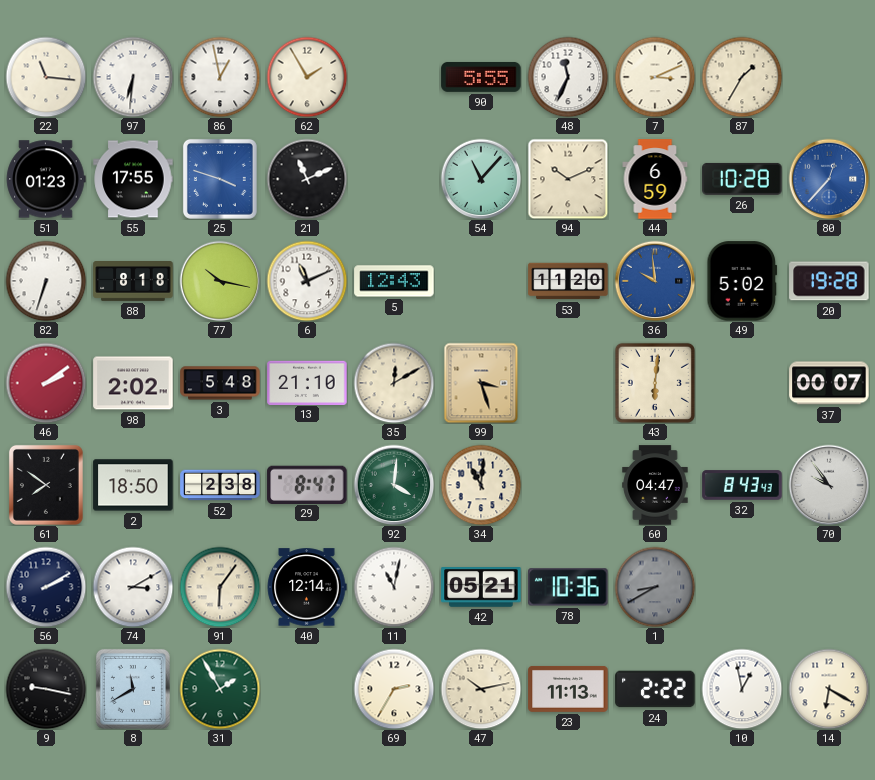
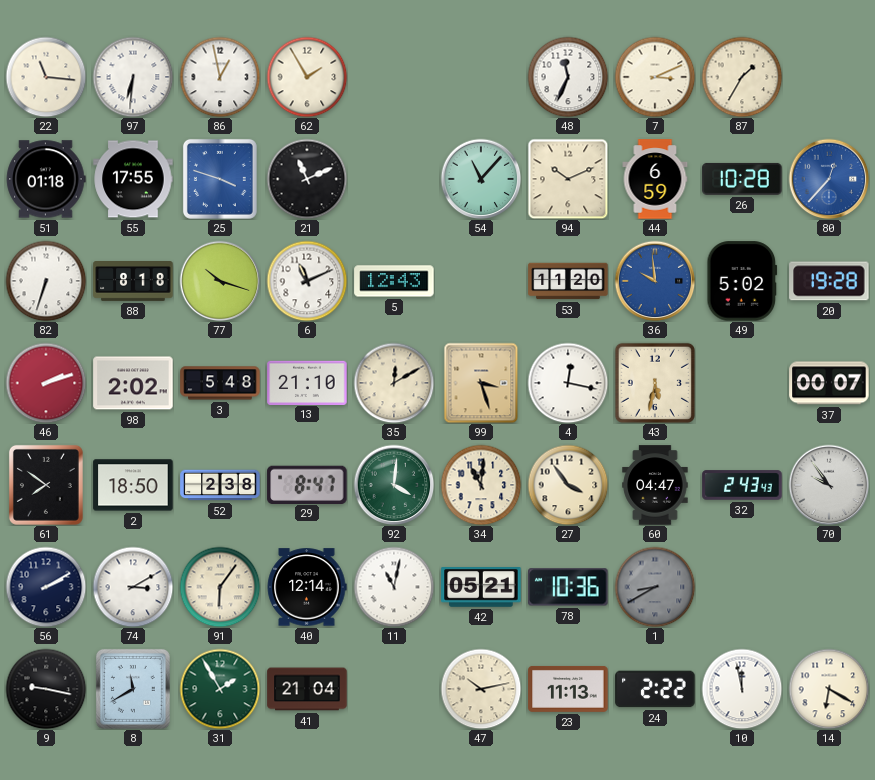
90: 5:55 -> none
51: 01:23 -> 01:18
77: 10:17 -> 10:18
46: 2:09 -> 2:12
4: none -> 12:17
43: 6:01 -> 5:32
27: none -> 3:54
32: 8:43 -> 2:43
41: none -> 21:04
69: 2:35 -> none
10: 12:58 -> 11:58
